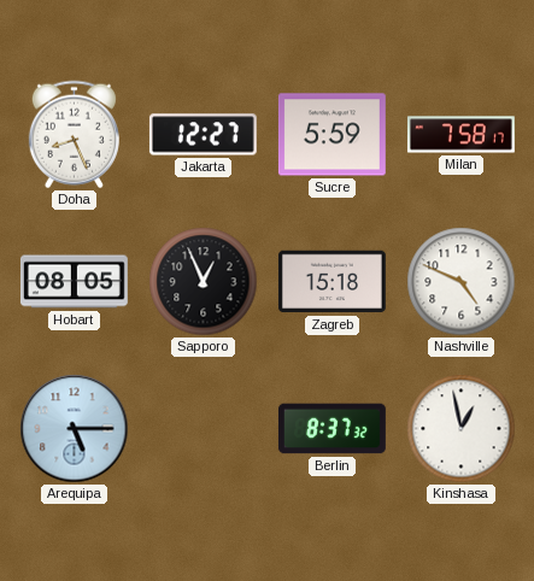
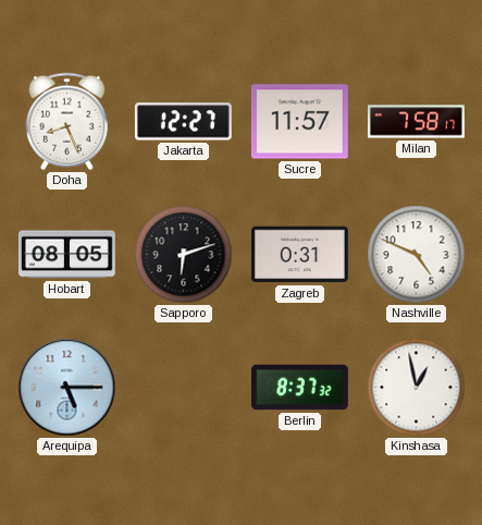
Sucre: 5:59 -> 11:57
Sapporo: 12:56 -> 6:12
Zagreb: 15:18 -> 0:31
